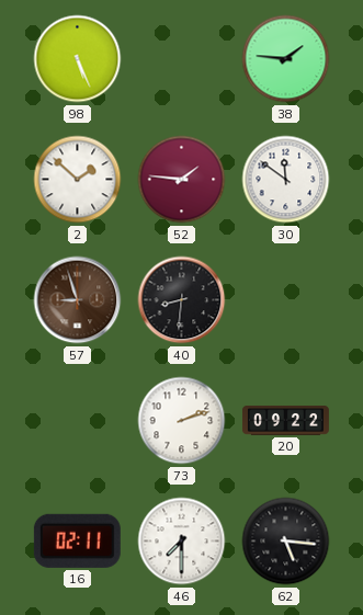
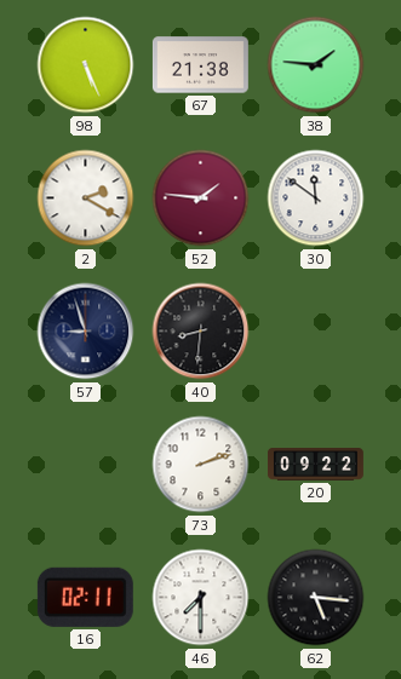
67: none -> 21:38
2: 1:52 -> 2:20
57 dial: brown -> navy
